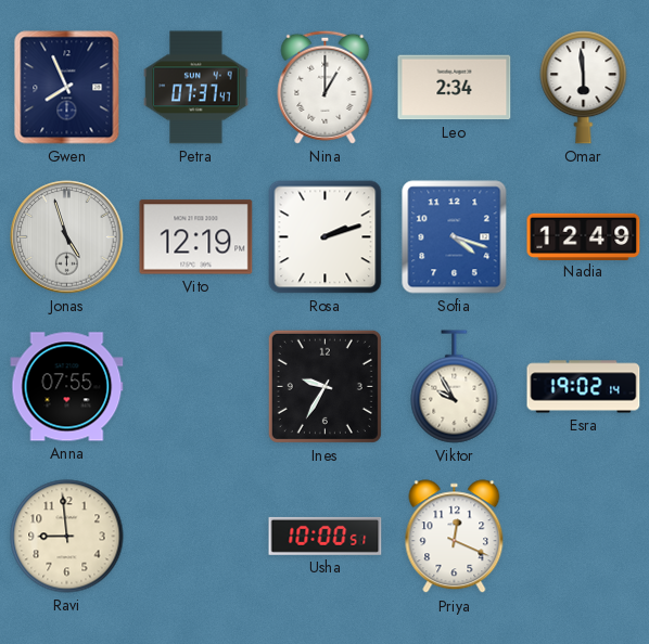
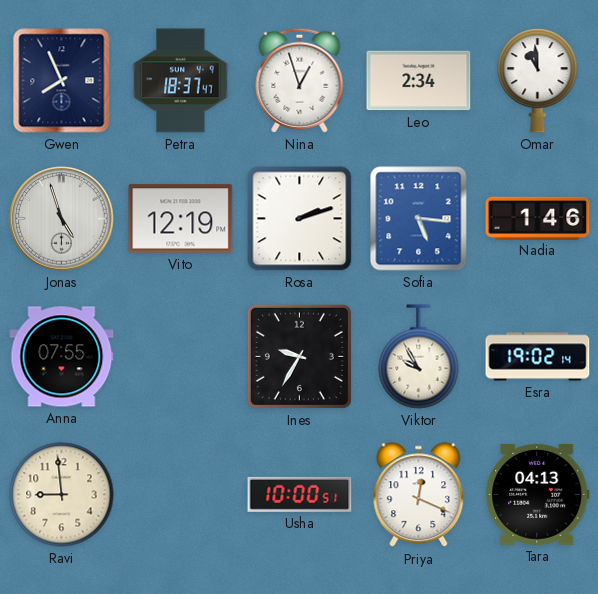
Petra: 07:37 -> 18:37
Nina: 1:00 -> 12:57
Omar: 5:59 -> 10:59
Sofia: 4:18 -> 5:16
Nadia: 12:49 -> 1:46
Tara: none -> 04:13
